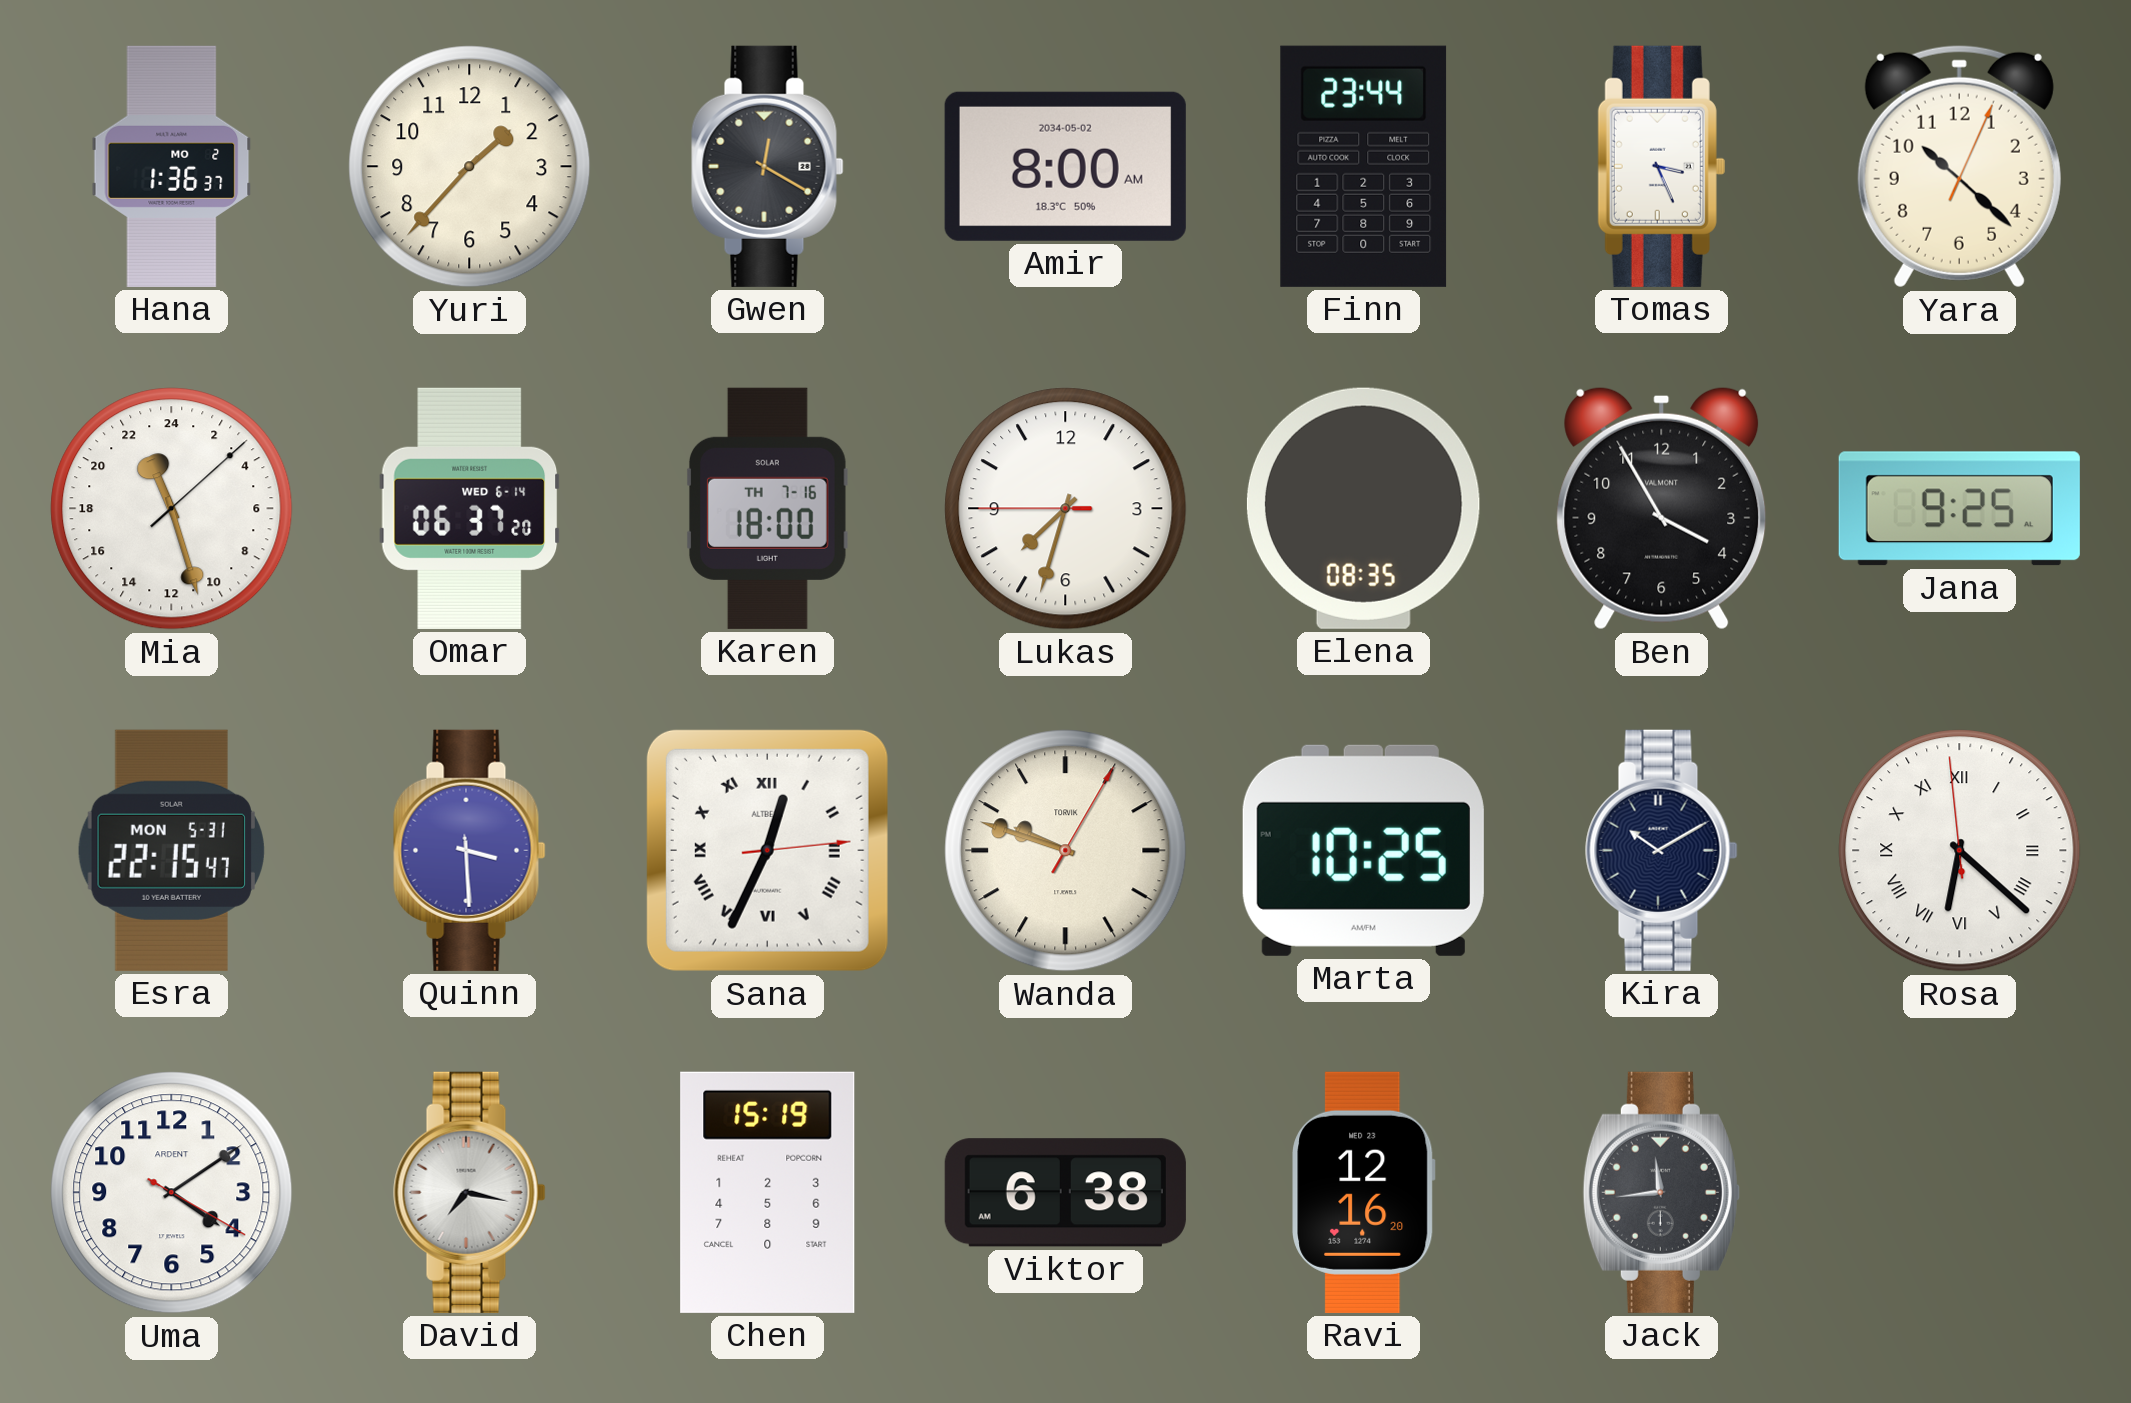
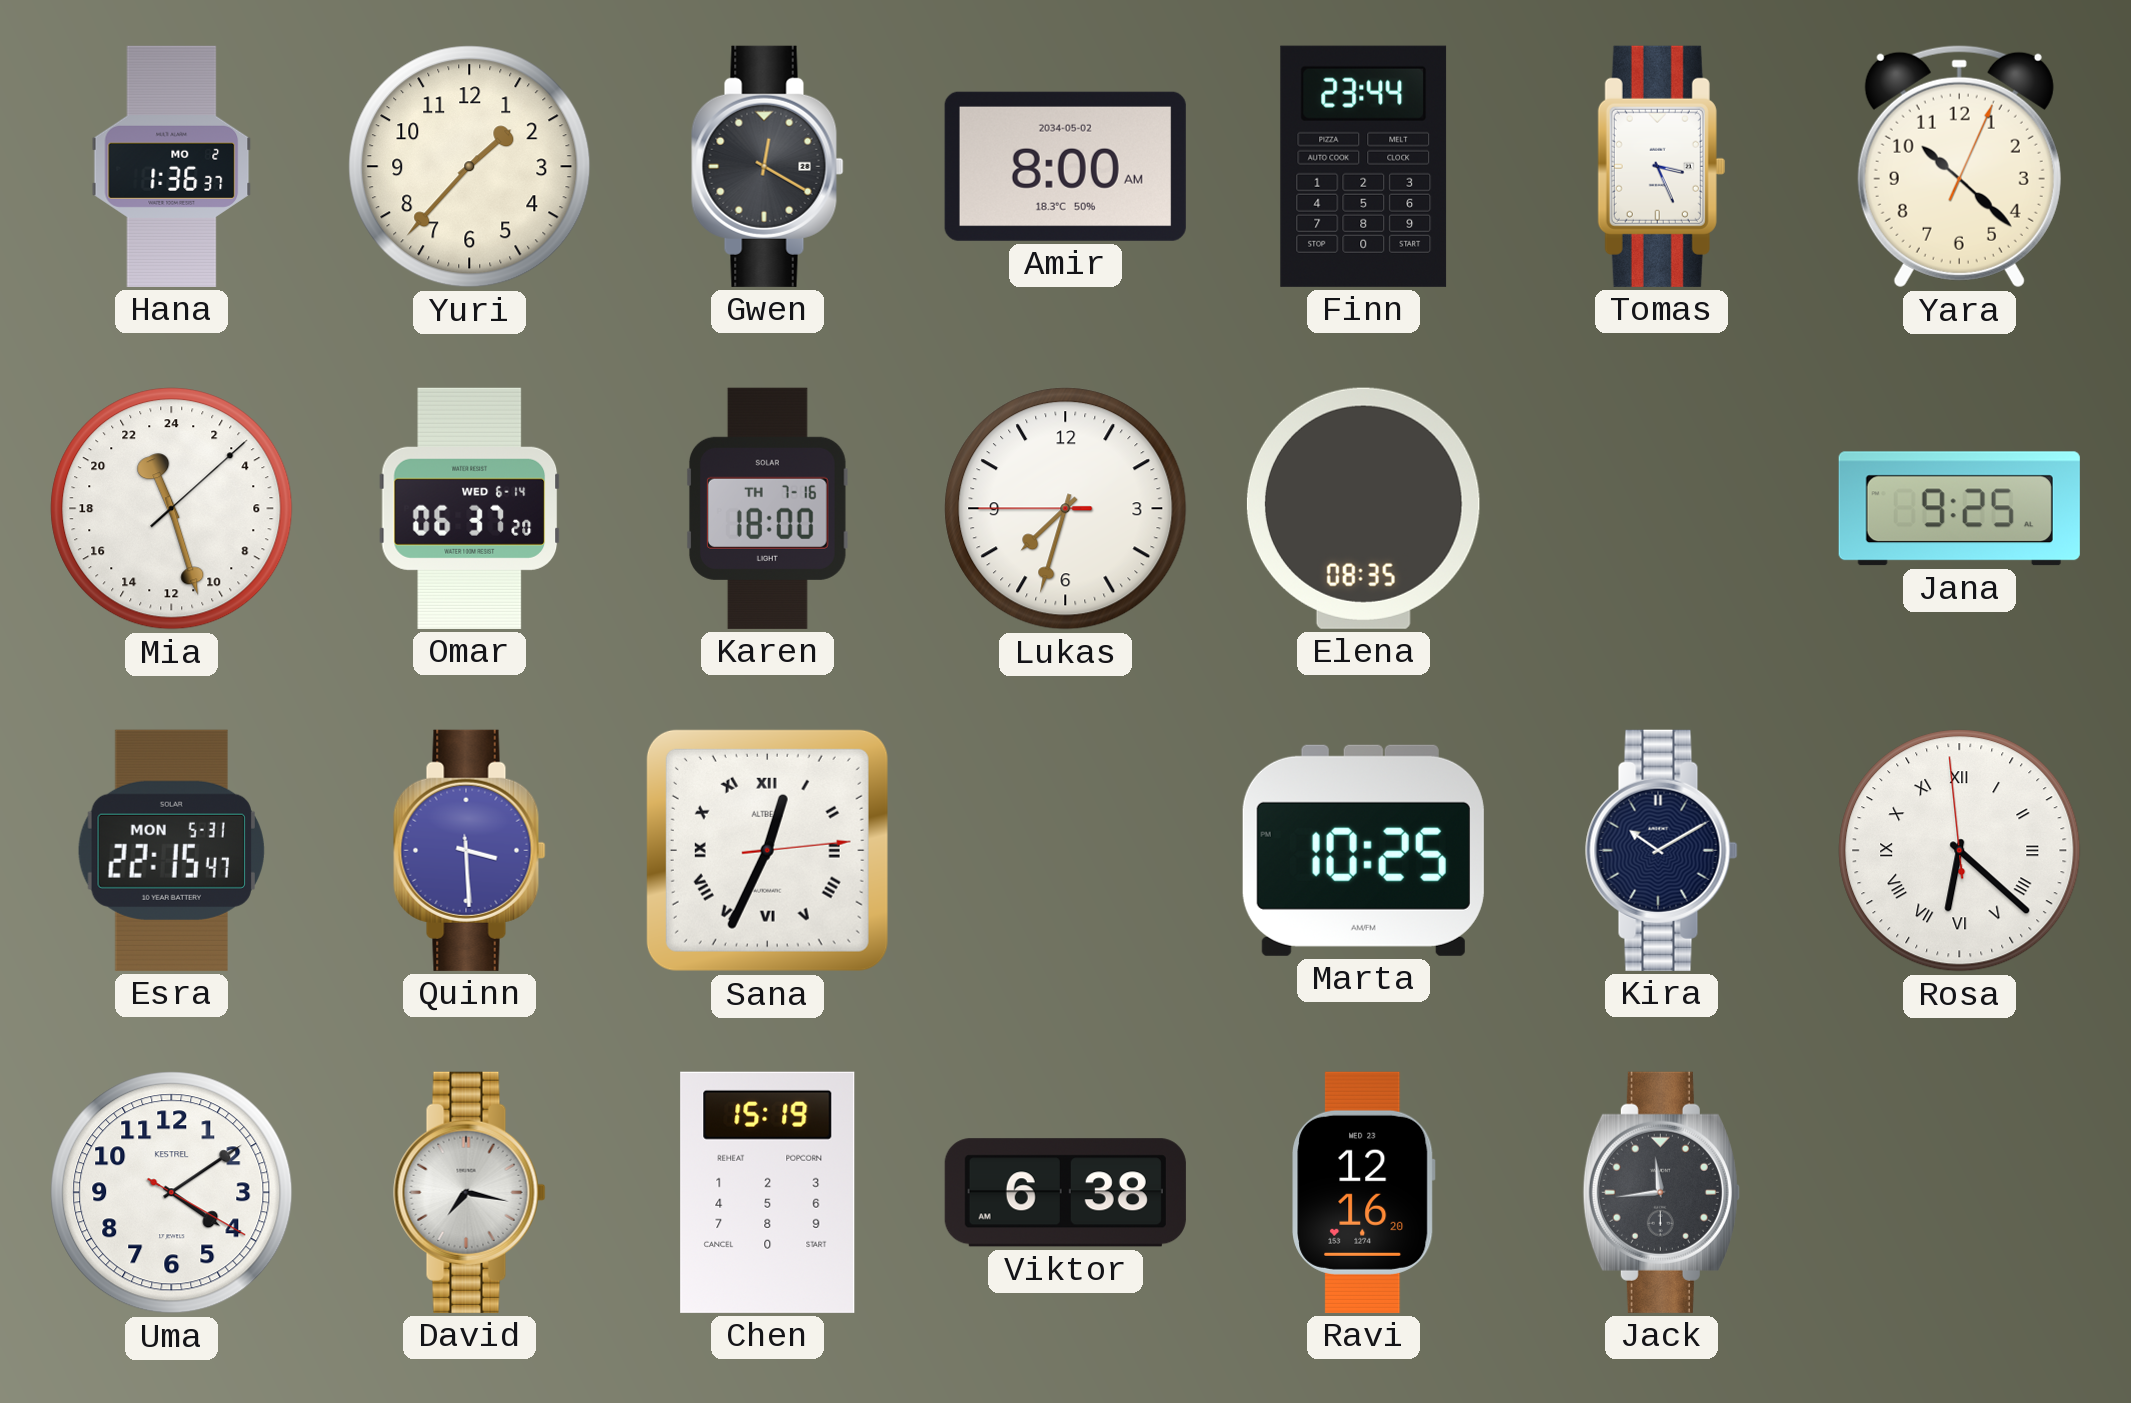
Ben: 3:55 -> none
Wanda: 9:48 -> none
Uma brand: ARDENT -> KESTREL
